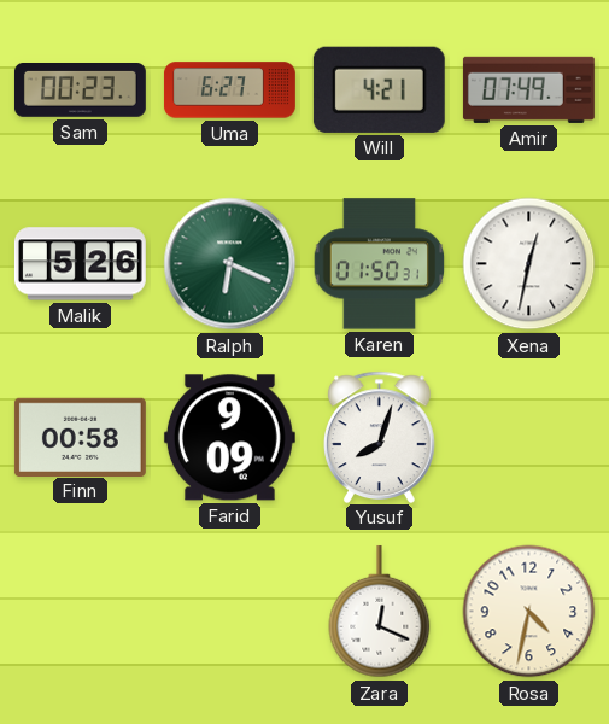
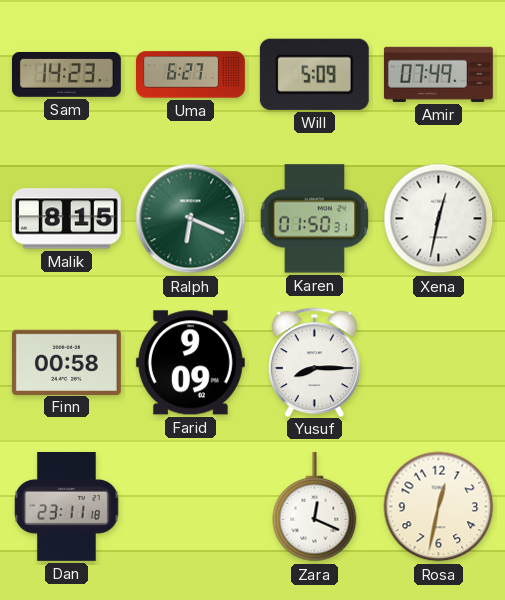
Sam: 00:23 -> 14:23
Will: 4:21 -> 5:09
Malik: 5:26 -> 8:15
Yusuf: 8:03 -> 8:15
Dan: none -> 23:11
Rosa: 4:32 -> 12:32
